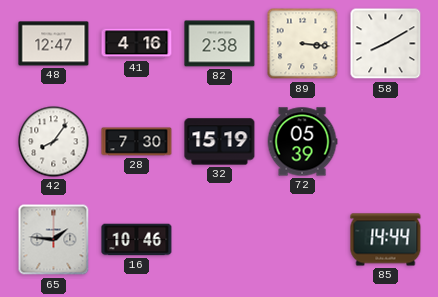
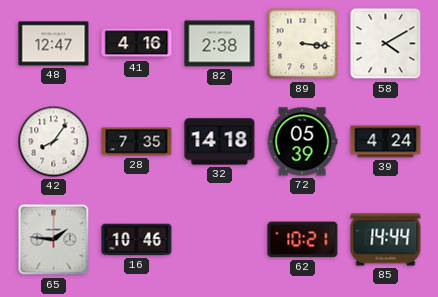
58: 8:10 -> 4:10
28: 7:30 -> 7:35
32: 15:19 -> 14:18
39: none -> 4:24
62: none -> 10:21
